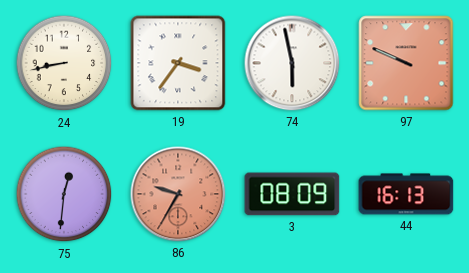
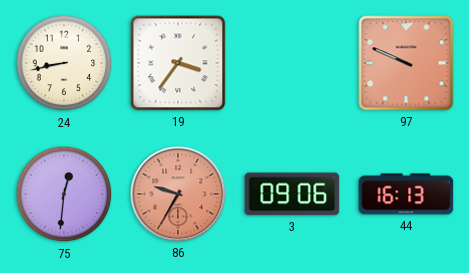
74: 5:58 -> none
3: 08:09 -> 09:06
